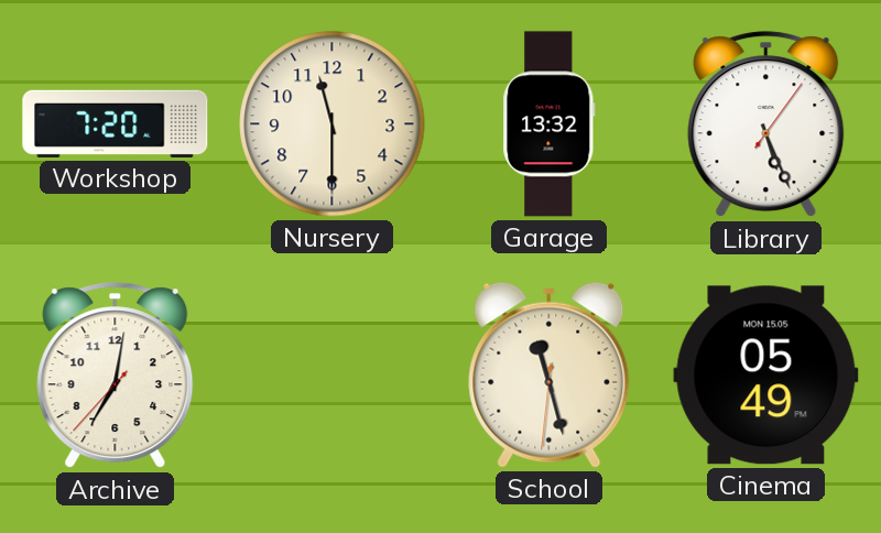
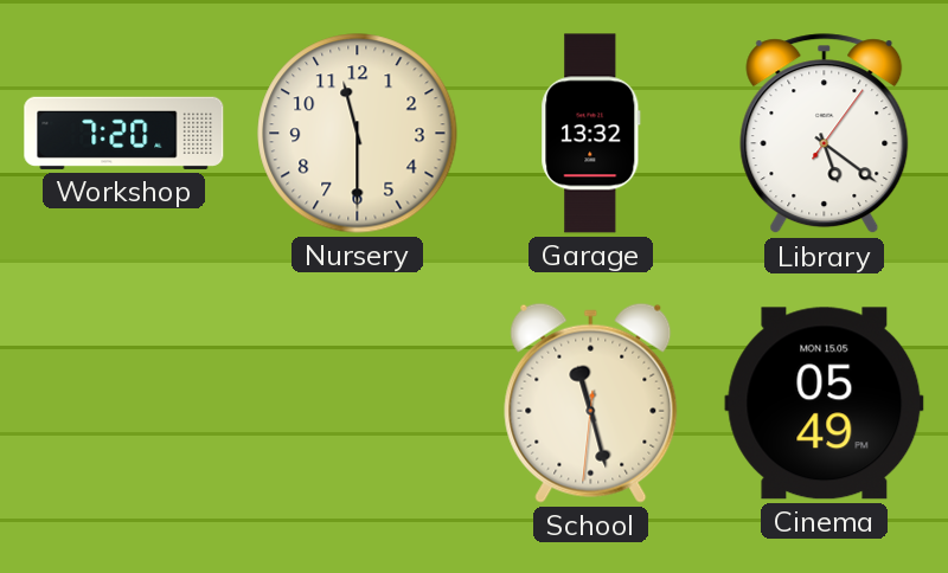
Library: 5:26 -> 5:21
Archive: 7:01 -> none
